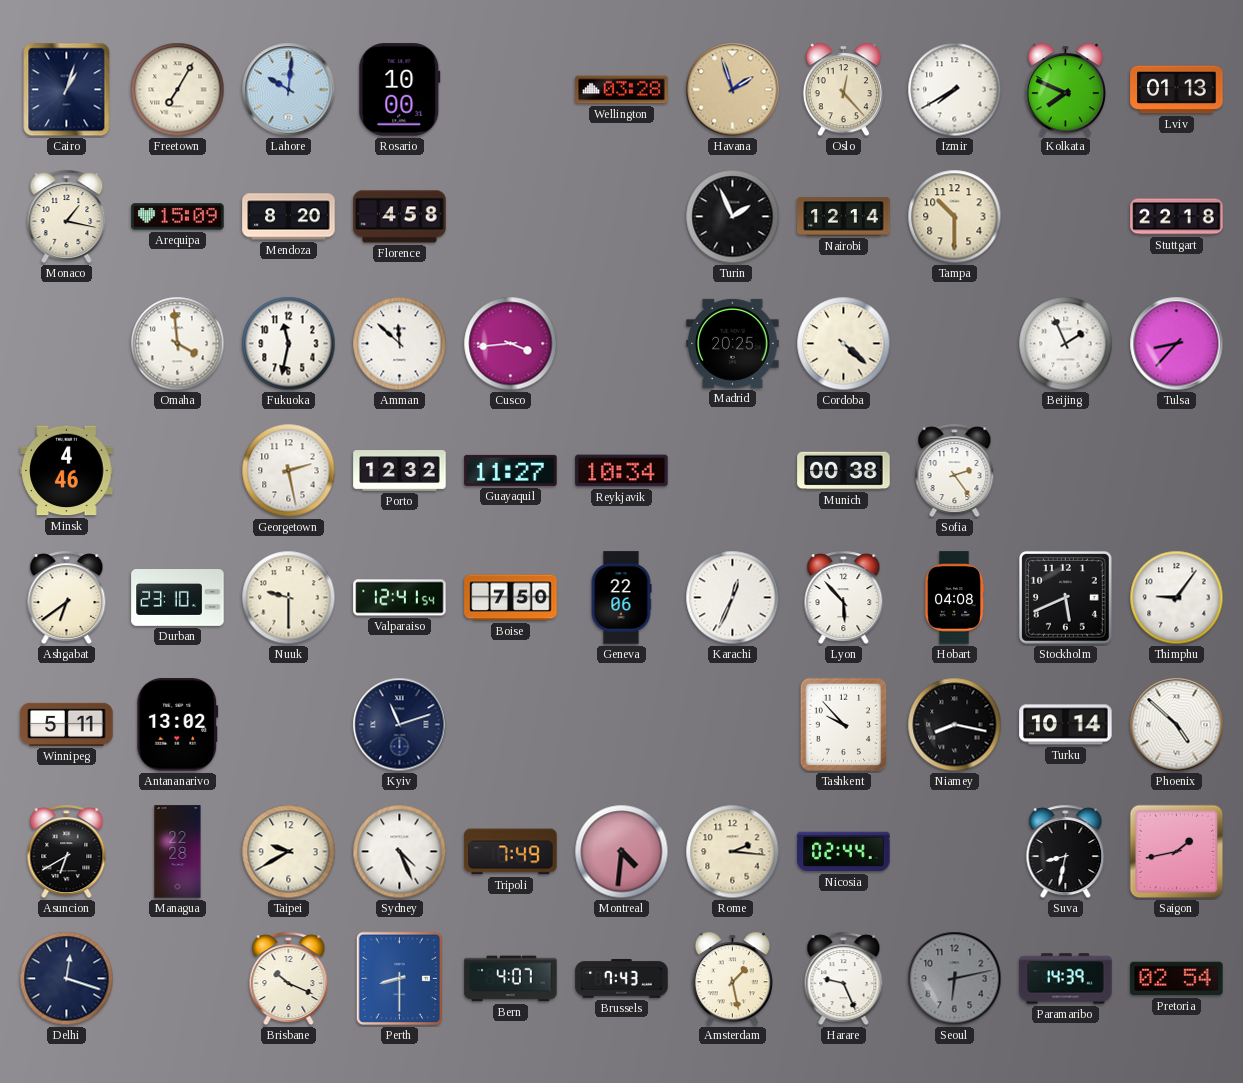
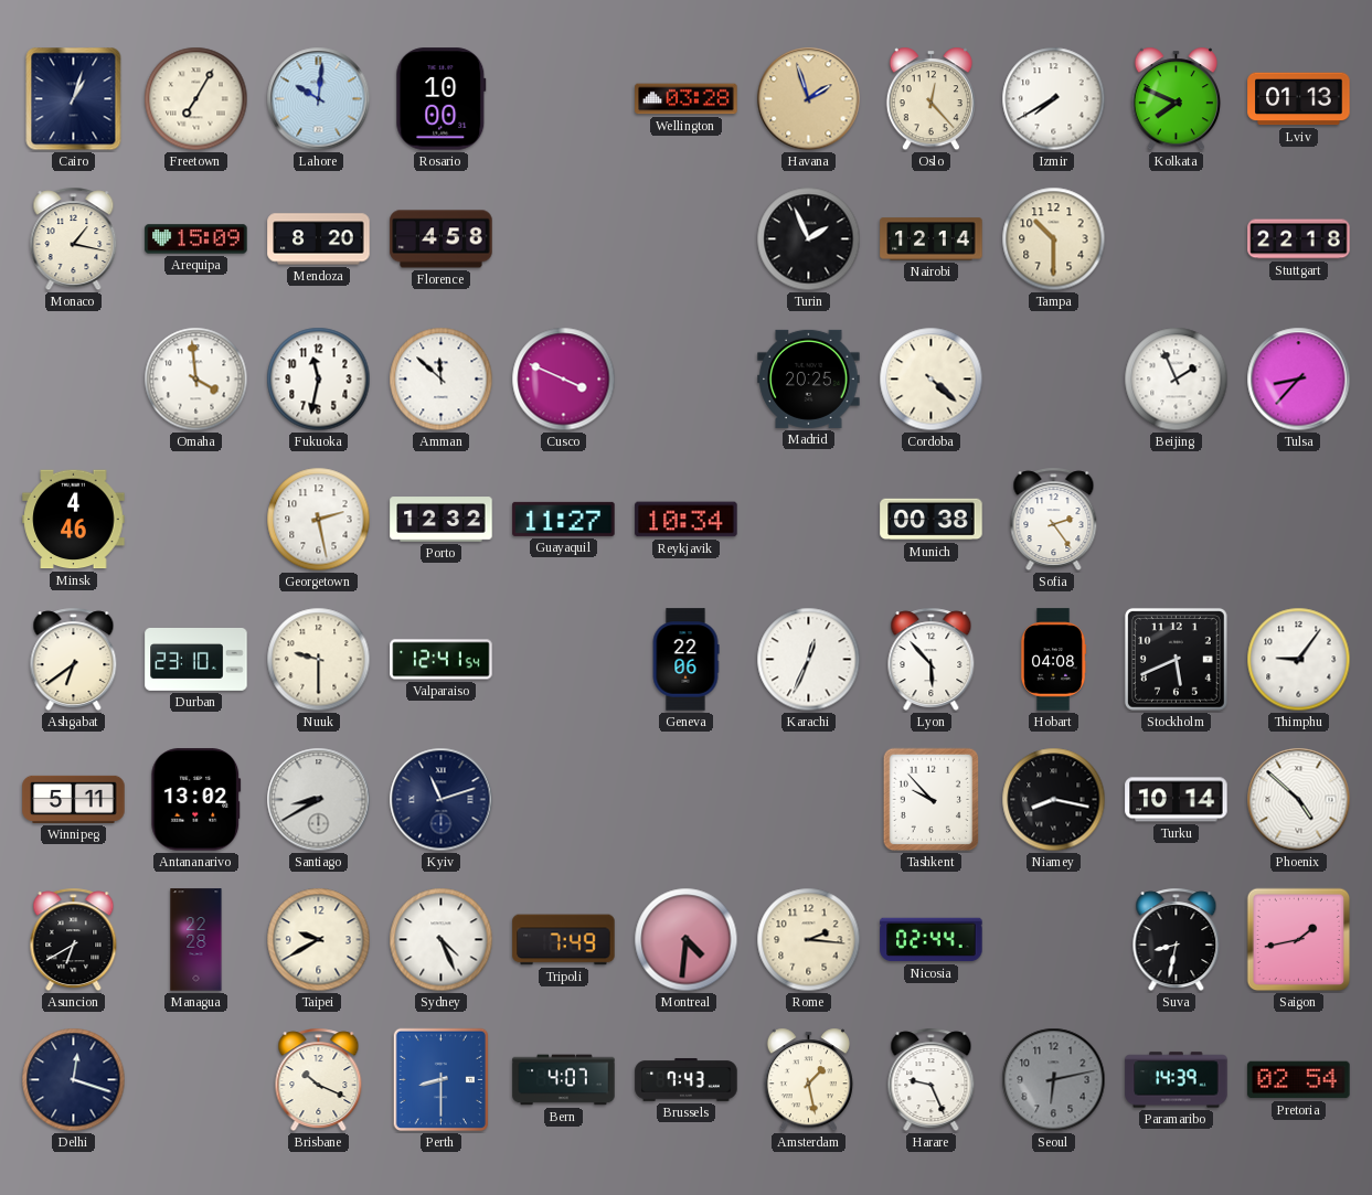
Cusco: 3:44 -> 3:49
Boise: 7:50 -> none
Santiago: none -> 8:40
